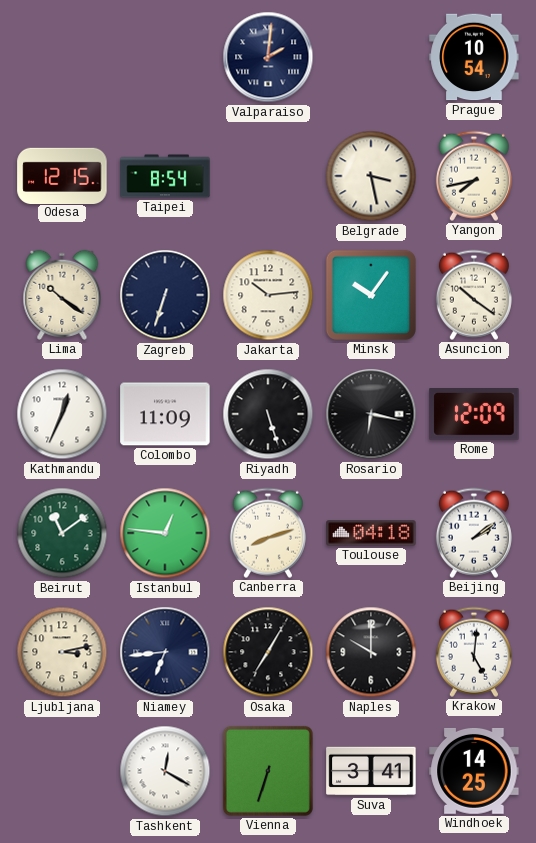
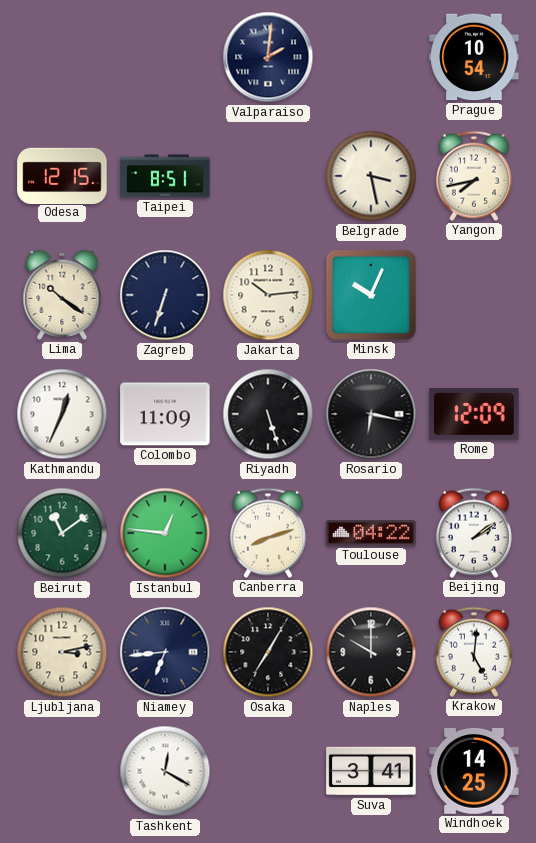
Taipei: 8:54 -> 8:51
Minsk: 10:06 -> 10:04
Asuncion: 10:21 -> none
Toulouse: 04:18 -> 04:22
Vienna: 6:33 -> none
